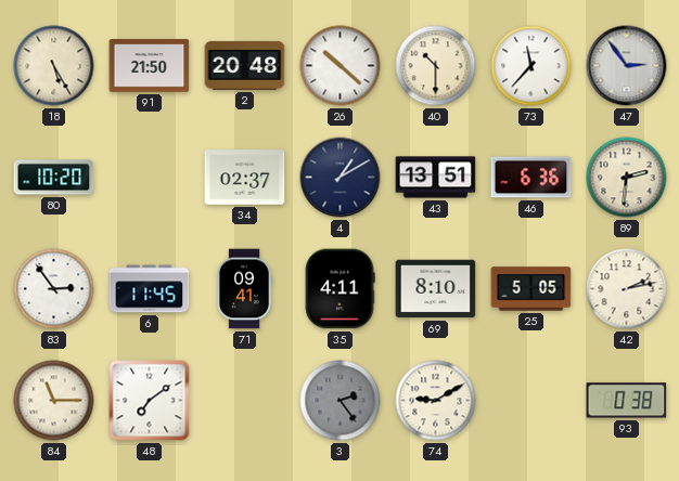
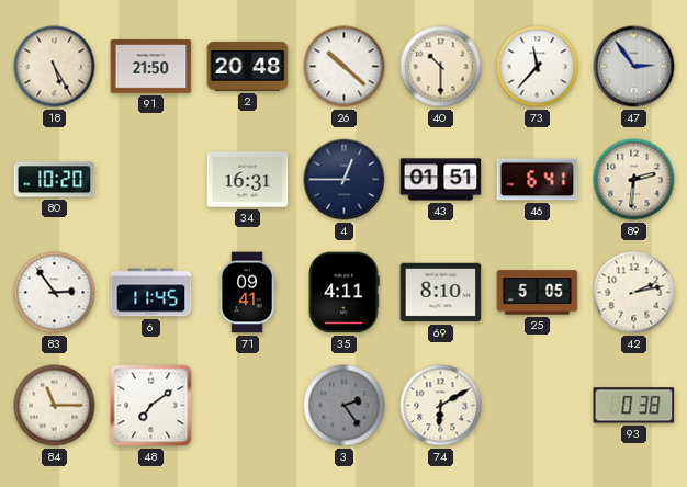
34: 02:37 -> 16:31
4: 1:10 -> 12:45
43: 13:51 -> 01:51
46: 6:36 -> 6:41
74: 9:10 -> 6:10
